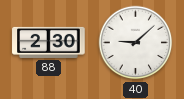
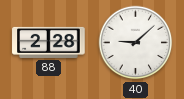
88: 2:30 -> 2:28
